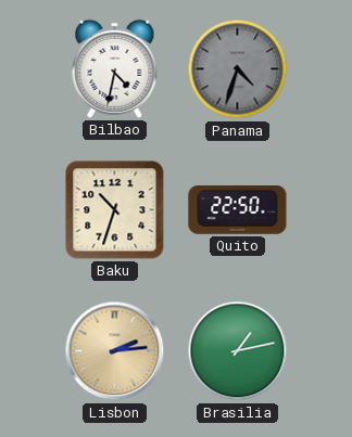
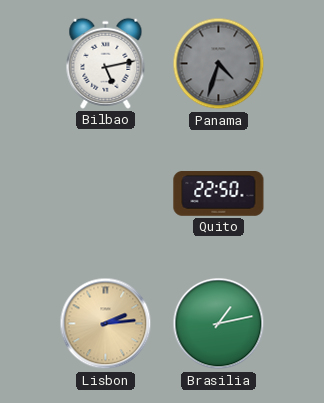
Bilbao: 4:32 -> 5:13
Baku: 10:33 -> none
